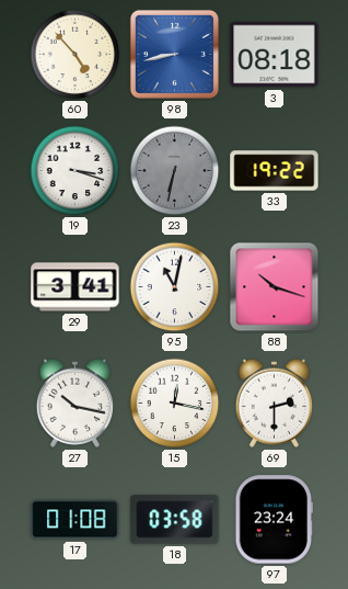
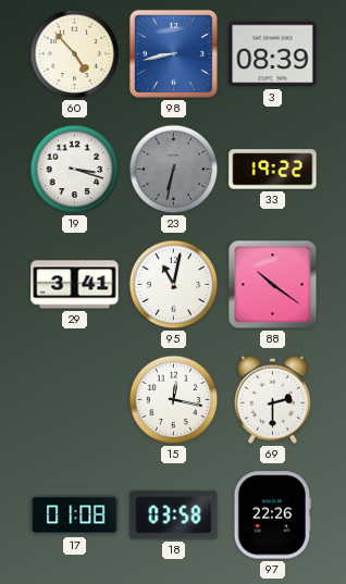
3: 08:18 -> 08:39
88: 10:18 -> 10:21
27: 10:17 -> none
97: 23:24 -> 22:26
